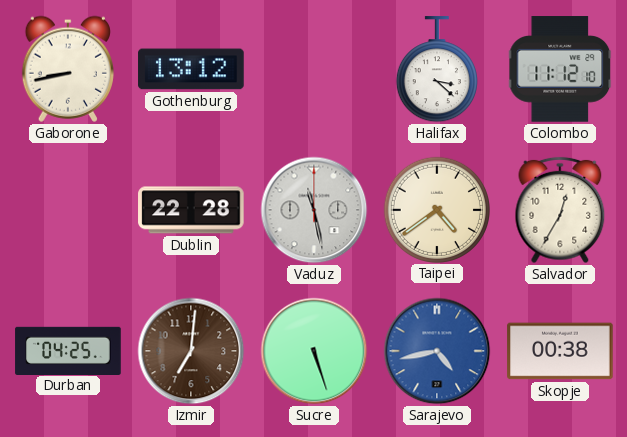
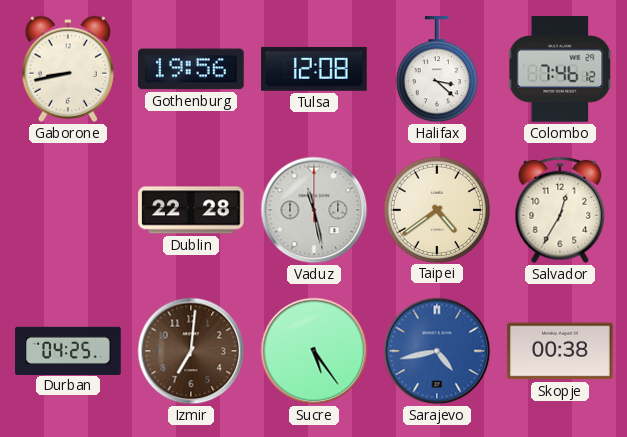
Gothenburg: 13:12 -> 19:56
Tulsa: none -> 12:08
Colombo: 11:12 -> 7:46
Sucre: 5:27 -> 5:24
